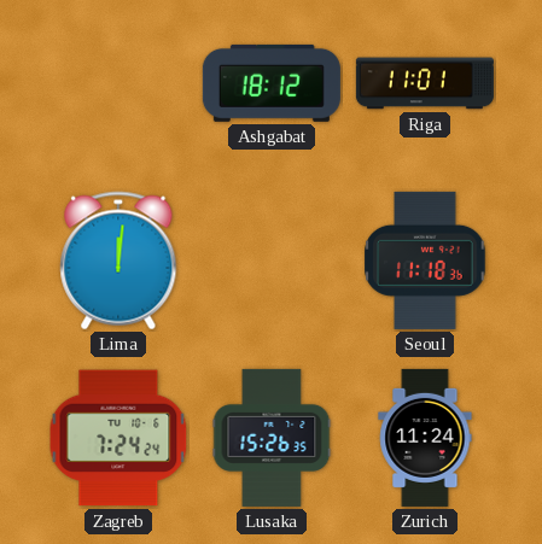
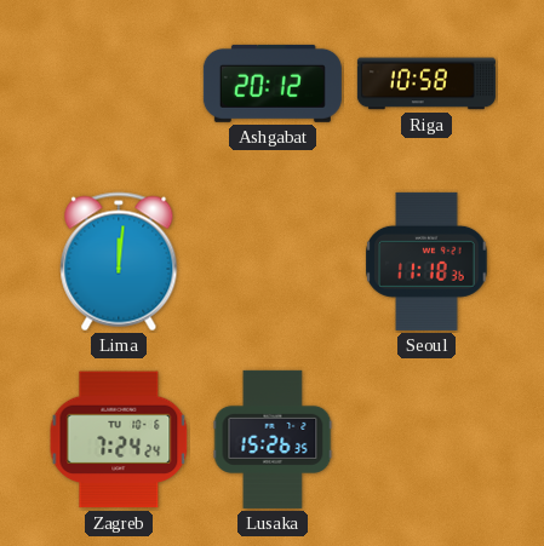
Ashgabat: 18:12 -> 20:12
Riga: 11:01 -> 10:58
Zurich: 11:24 -> none
